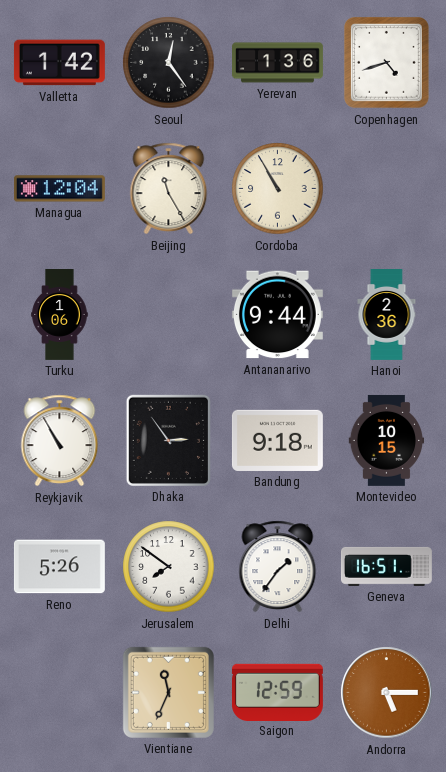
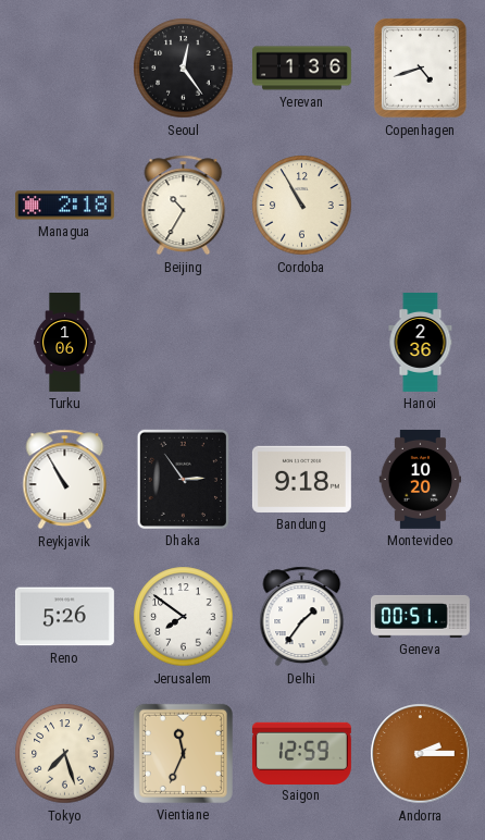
Valletta: 1:42 -> none
Managua: 12:04 -> 2:18
Beijing: 11:25 -> 10:35
Antananarivo: 9:44 -> none
Montevideo: 10:15 -> 10:20
Geneva: 16:51 -> 00:51
Tokyo: none -> 7:27
Andorra: 5:15 -> 2:15
